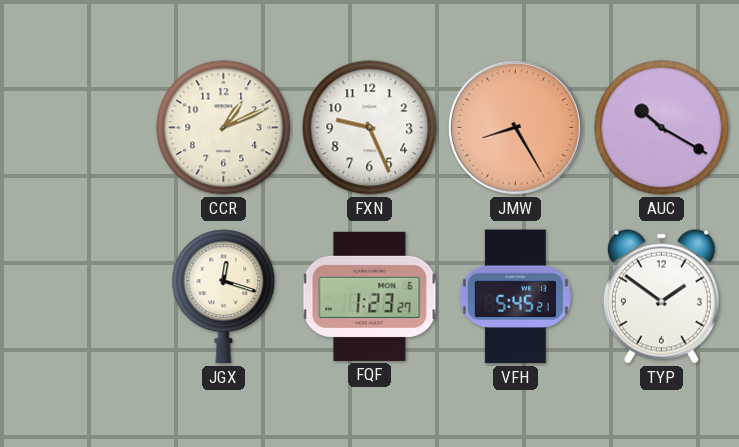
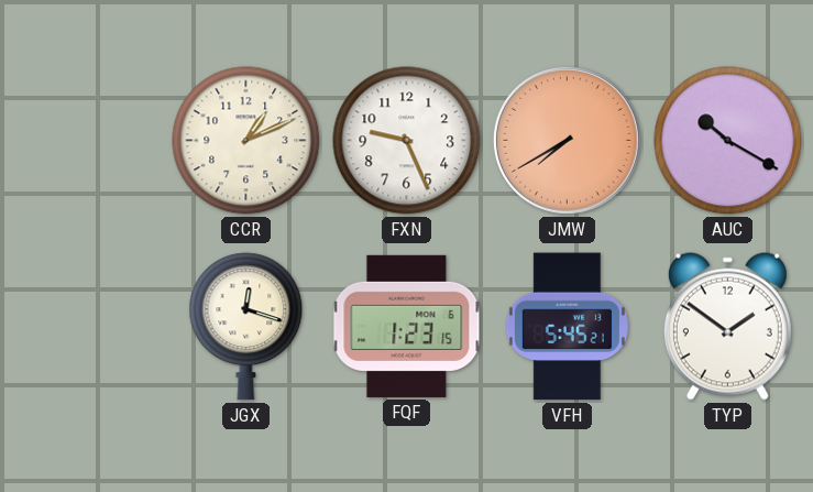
JMW: 8:25 -> 7:40
FQF: 1:23:27 -> 1:23:15
